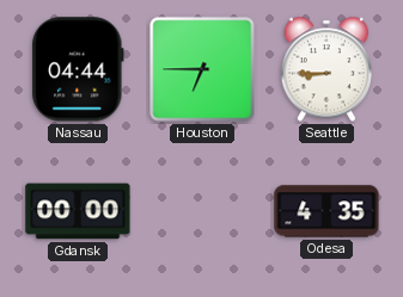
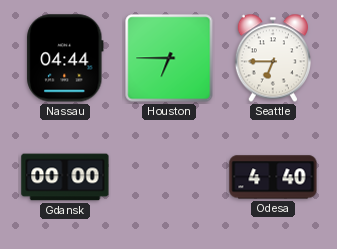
Seattle: 8:45 -> 6:45
Odesa: 4:35 -> 4:40
